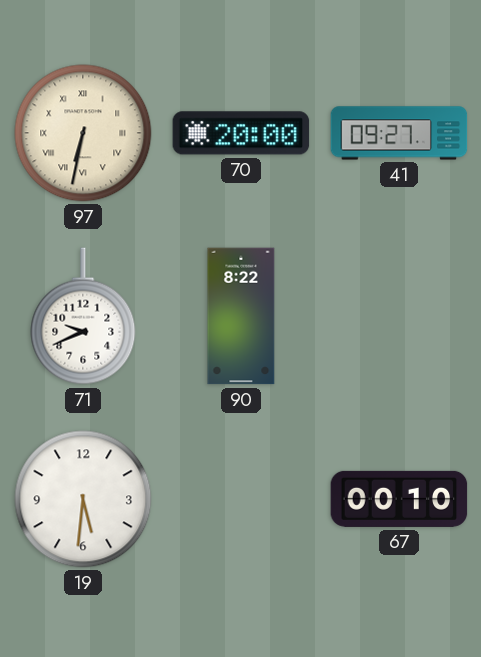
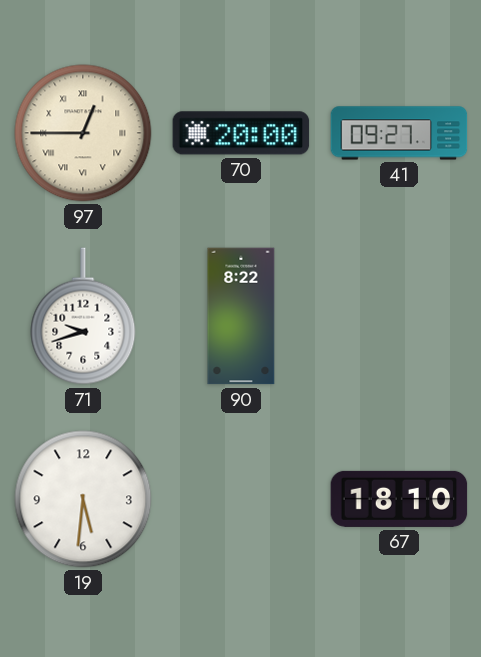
97: 6:32 -> 12:45
71: 9:41 -> 9:42
67: 00:10 -> 18:10
